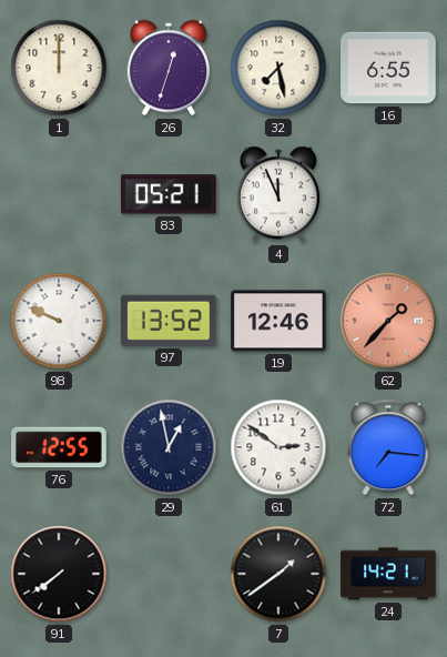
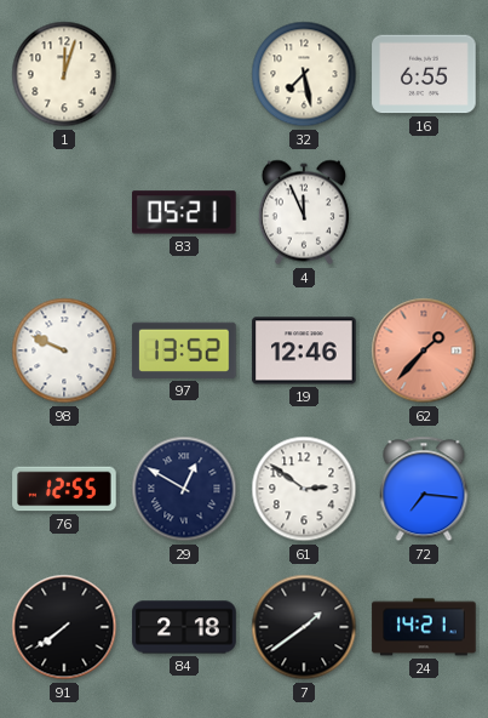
1: 12:00 -> 12:03
26: 12:33 -> none
29: 12:58 -> 12:50
84: none -> 2:18
